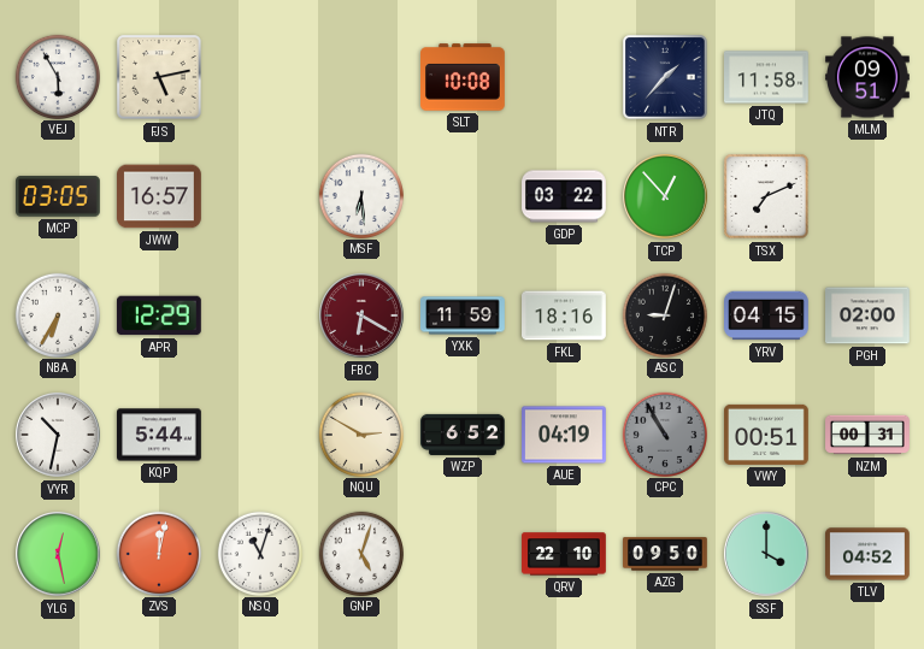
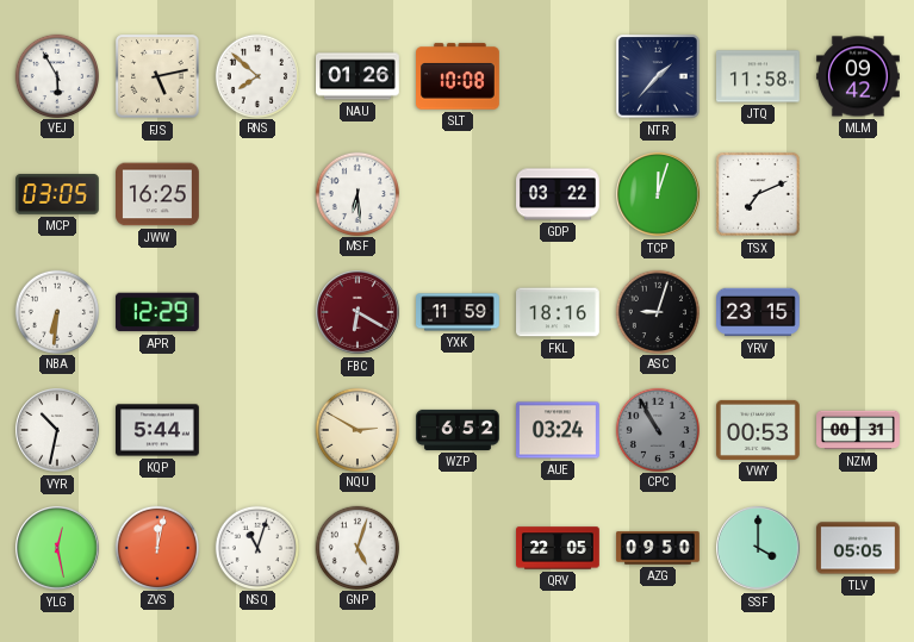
RNS: none -> 7:52
NAU: none -> 01:26
MLM: 09:51 -> 09:42
JWW: 16:57 -> 16:25
TCP: 12:53 -> 12:03
NBA: 6:35 -> 6:31
YRV: 04:15 -> 23:15
PGH: 02:00 -> none
AUE: 04:19 -> 03:24
VWY: 00:51 -> 00:53
QRV: 22:10 -> 22:05
TLV: 04:52 -> 05:05
